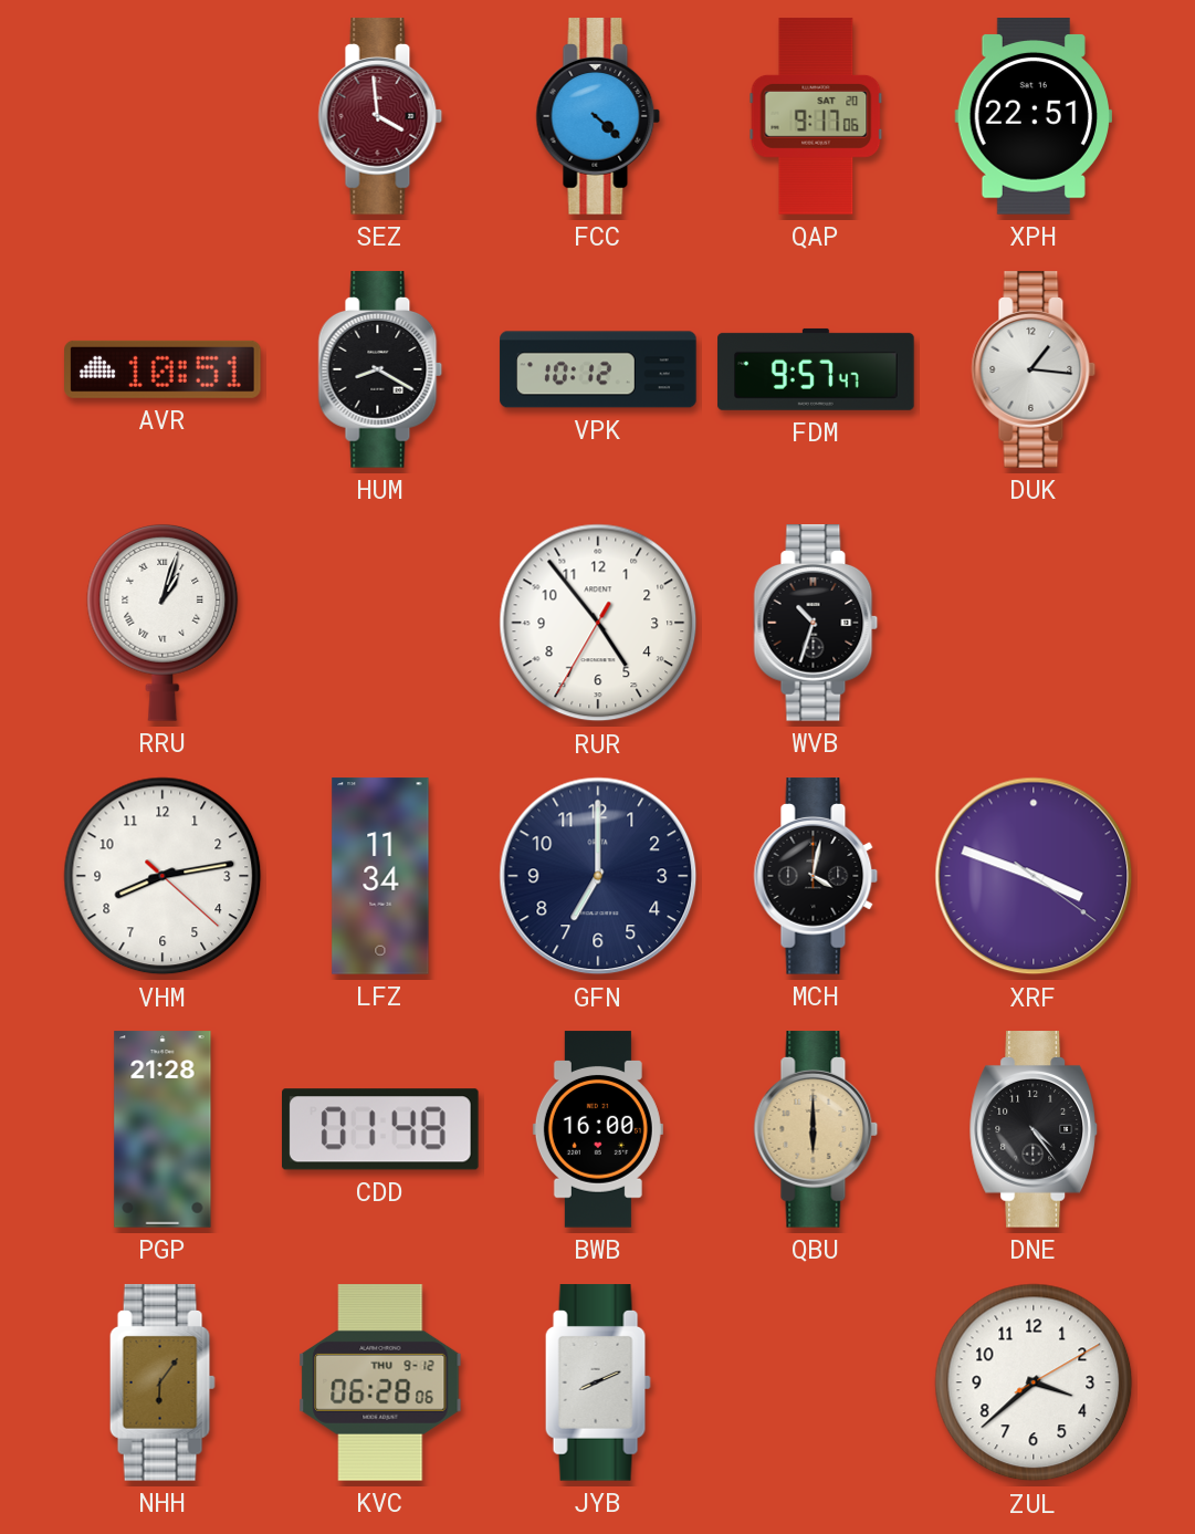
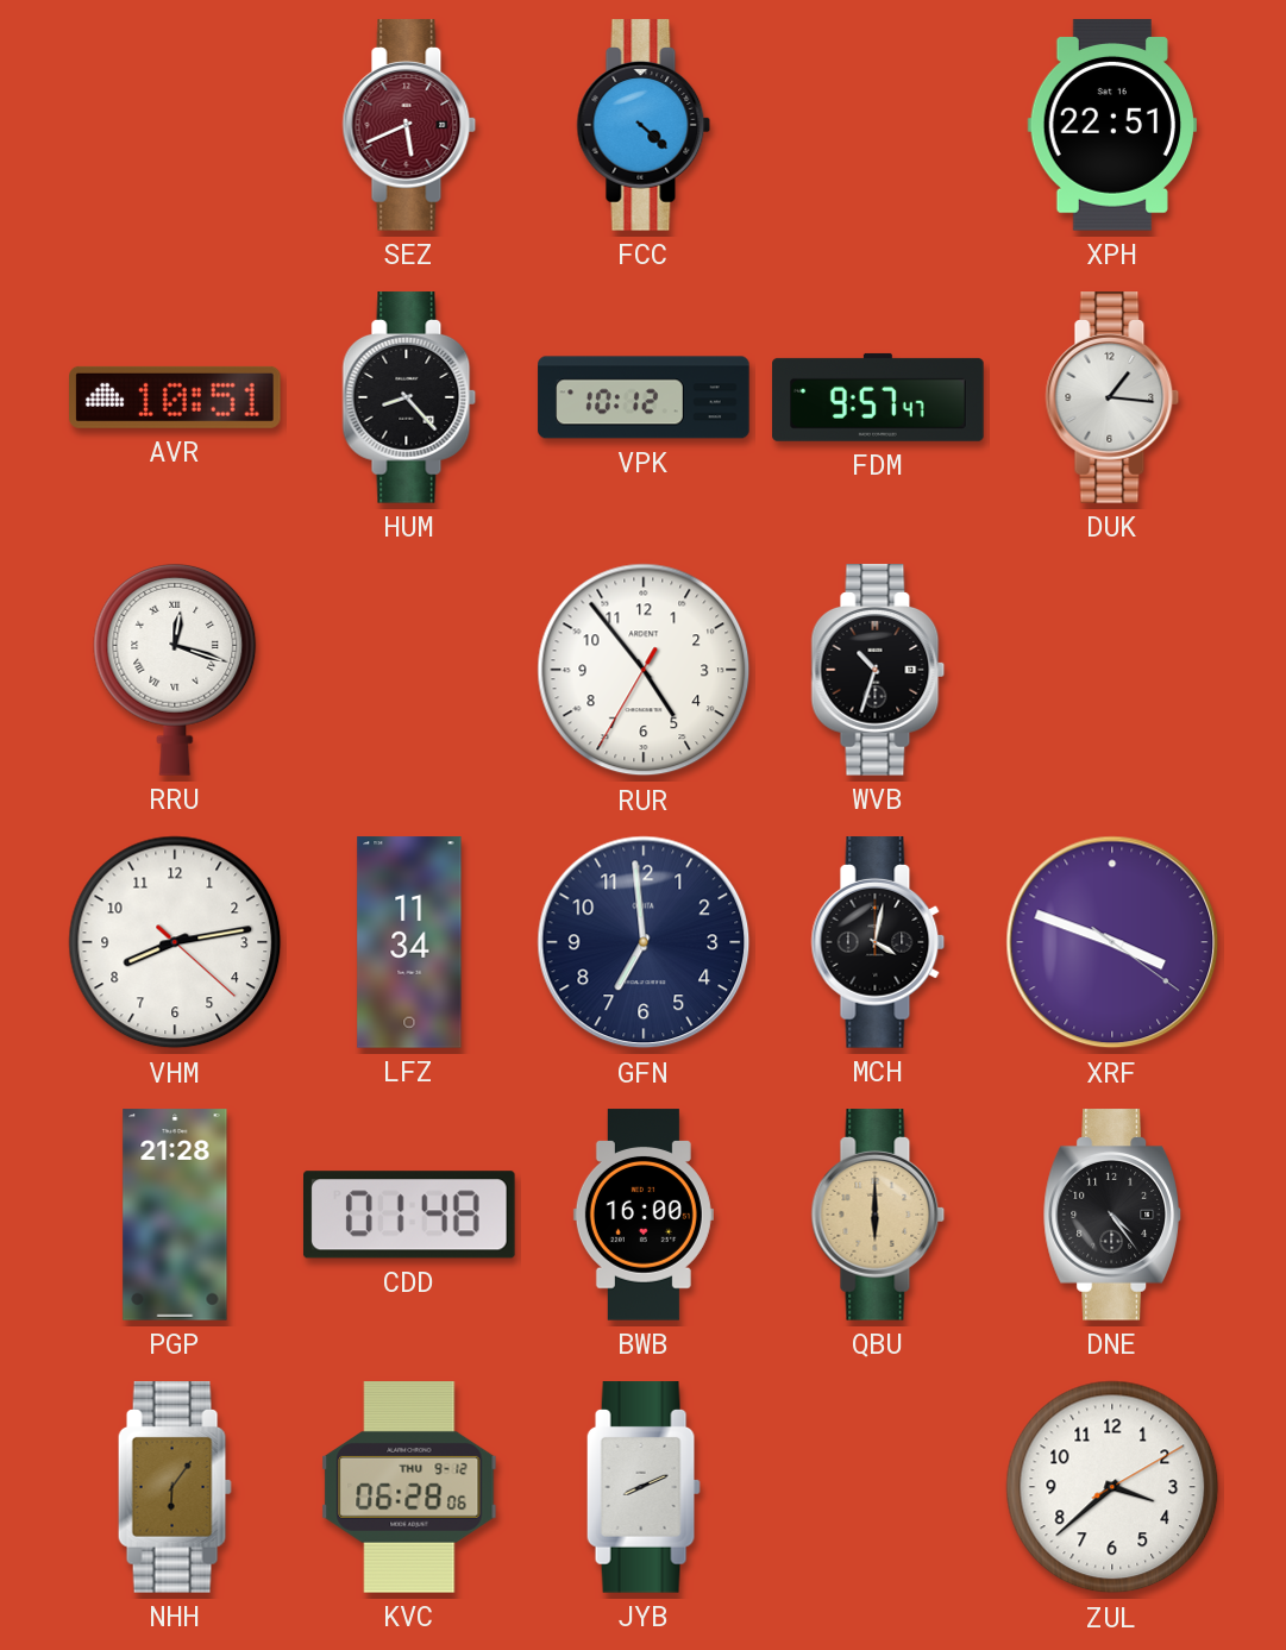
SEZ: 3:59 -> 5:41
QAP: 9:17 -> none
HUM: 8:20 -> 8:23
RRU: 1:03 -> 12:18
GFN: 7:00 -> 6:59
